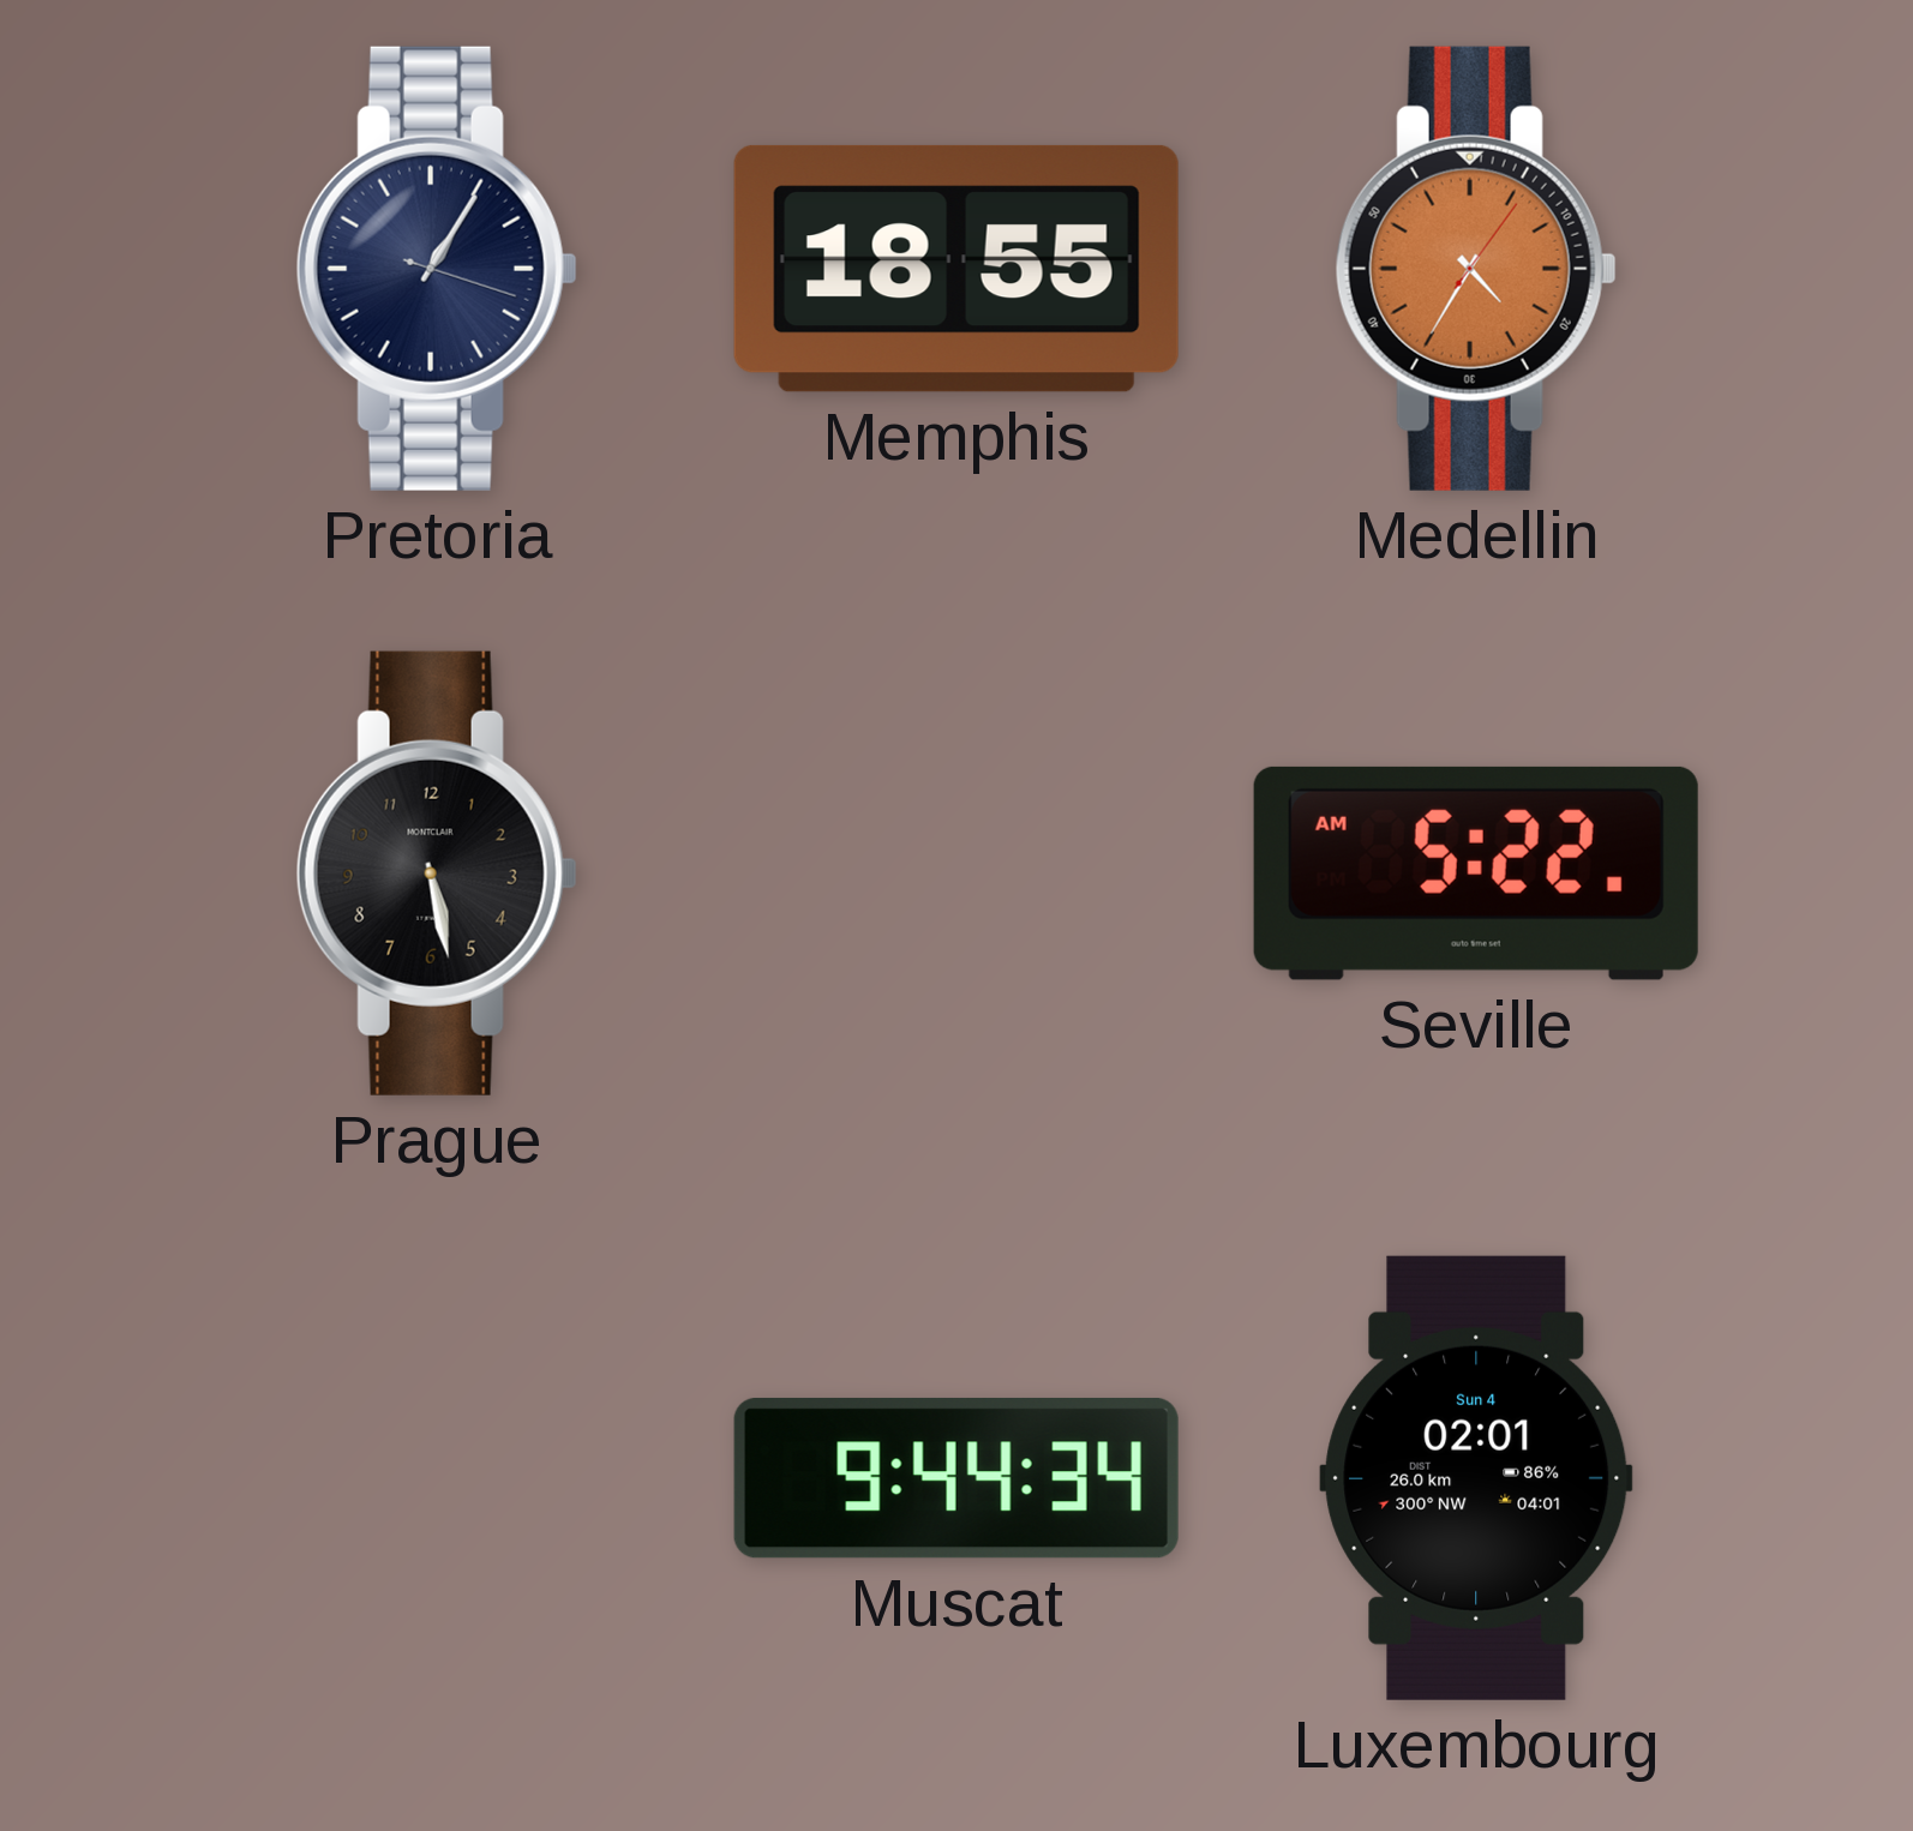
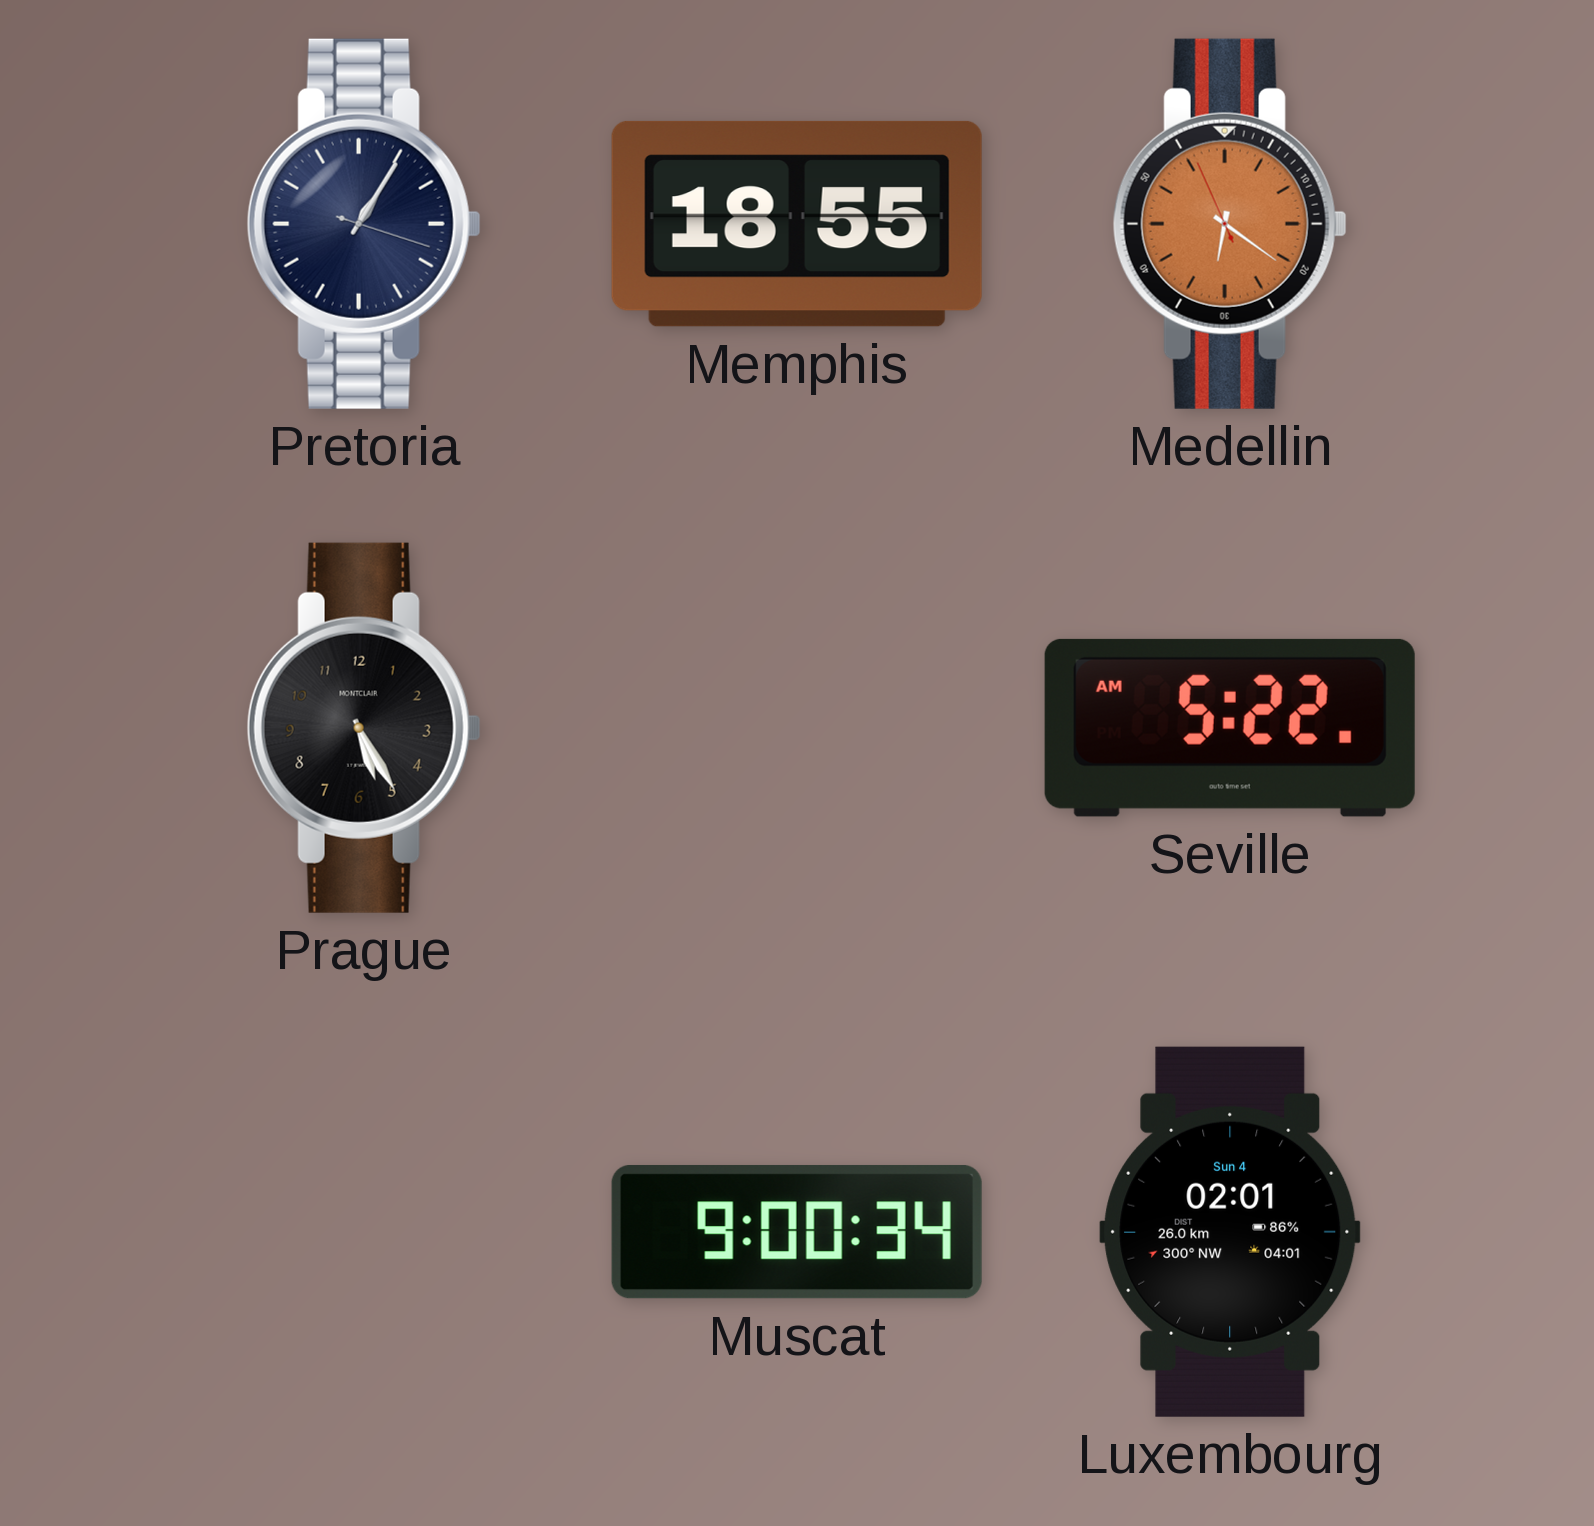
Medellin: 4:35 -> 6:20
Prague: 5:28 -> 5:25
Muscat: 9:44 -> 9:00
